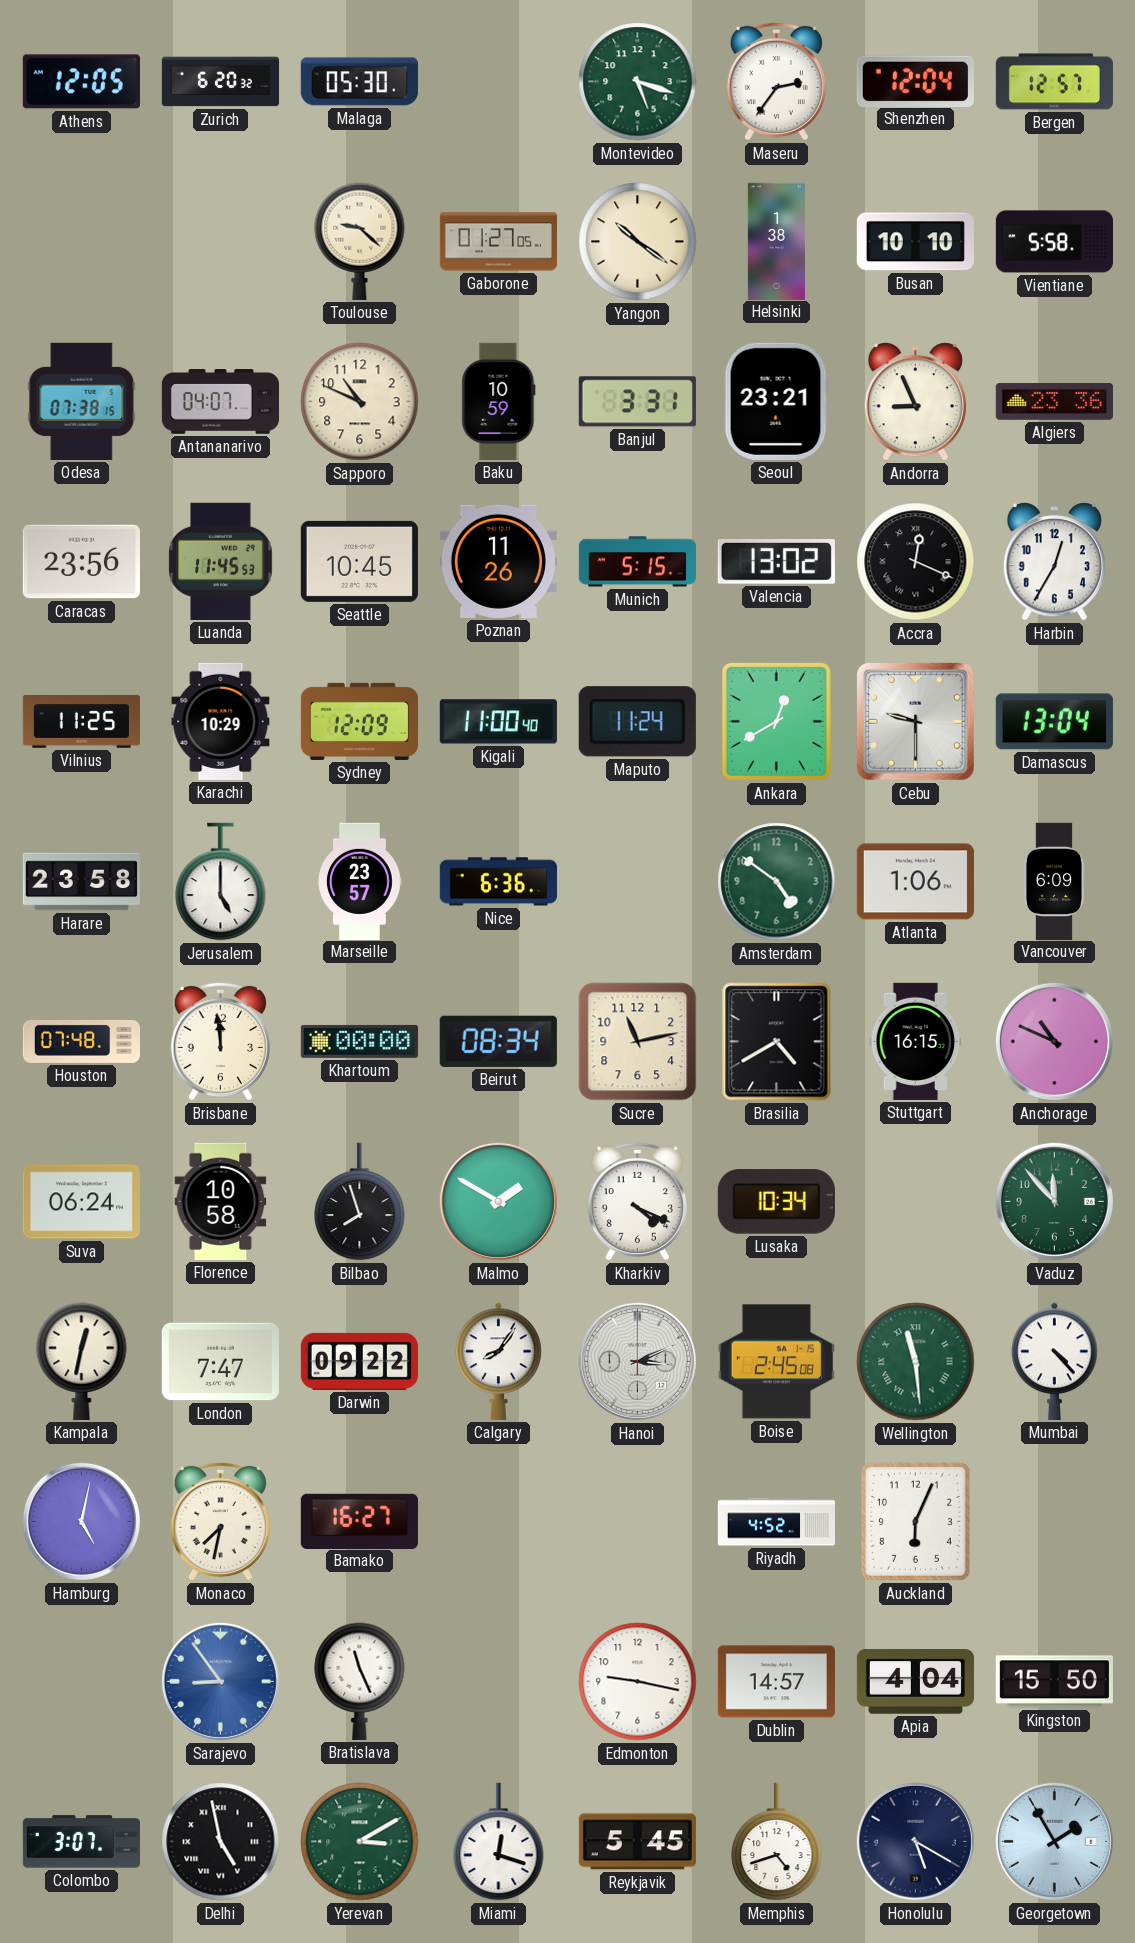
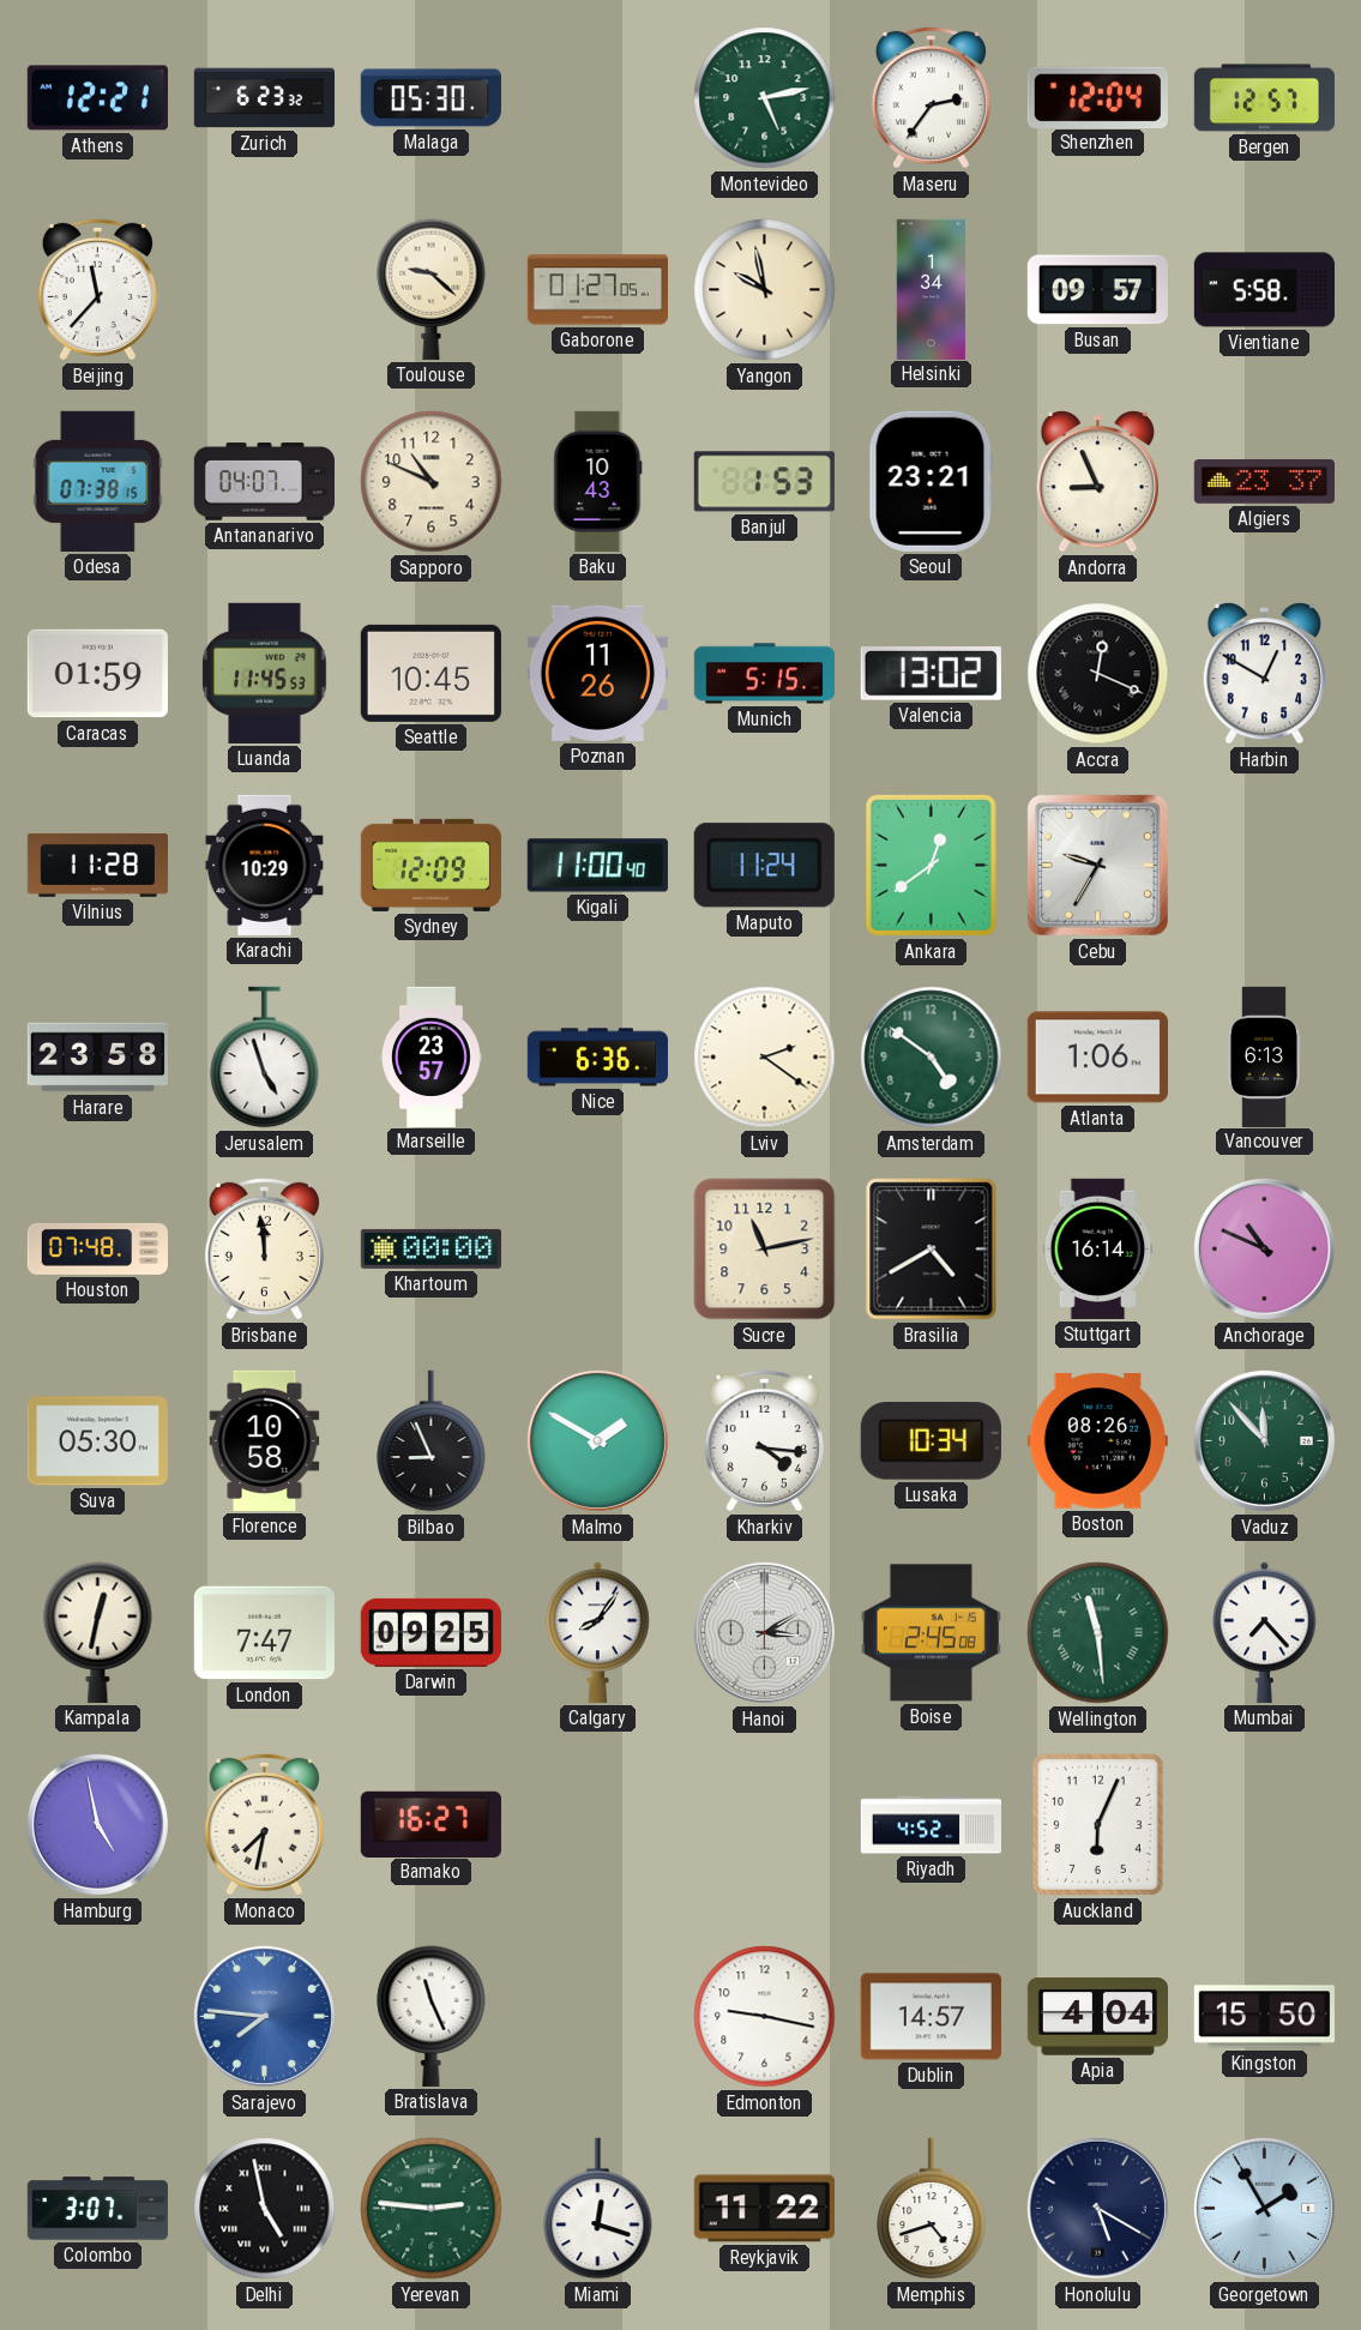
Athens: 12:05 -> 12:21
Zurich: 6:20 -> 6:23
Montevideo: 5:18 -> 5:13
Beijing: none -> 11:37
Yangon: 10:21 -> 9:58
Helsinki: 1:38 -> 1:34
Busan: 10:10 -> 09:57
Baku: 10:59 -> 10:43
Banjul: 3:31 -> 1:53
Algiers: 23:36 -> 23:37
Caracas: 23:56 -> 01:59
Harbin: 12:35 -> 12:50
Vilnius: 11:25 -> 11:28
Ankara: 12:40 -> 12:39
Cebu: 9:30 -> 9:35
Damascus: 13:04 -> none
Jerusalem: 5:00 -> 4:57
Lviv: none -> 2:21
Vancouver: 6:09 -> 6:13
Beirut: 08:34 -> none
Stuttgart: 16:15 -> 16:14
Suva: 06:24 -> 05:30
Bilbao: 7:57 -> 8:56
Kharkiv: 4:19 -> 4:16
Boston: none -> 08:26
Darwin: 09:22 -> 09:25
Hanoi: 3:11 -> 3:10
Mumbai: 4:23 -> 7:23
Hamburg: 5:02 -> 4:58
Sarajevo: 8:54 -> 7:46
Yerevan: 3:10 -> 2:46
Reykjavik: 5:45 -> 11:22
